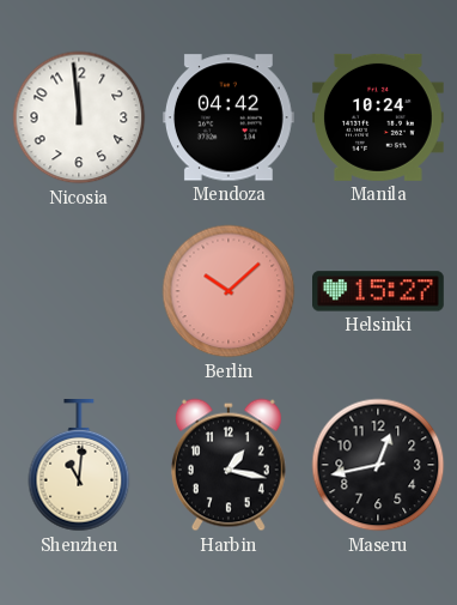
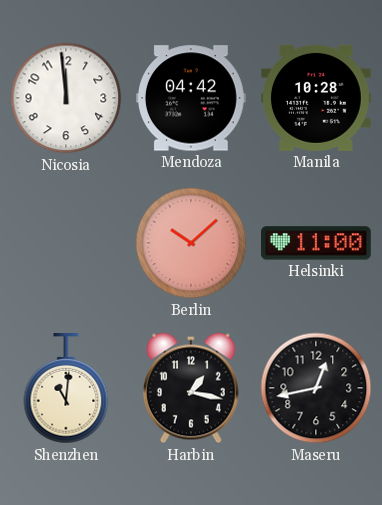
Manila: 10:24 -> 10:28
Helsinki: 15:27 -> 11:00
